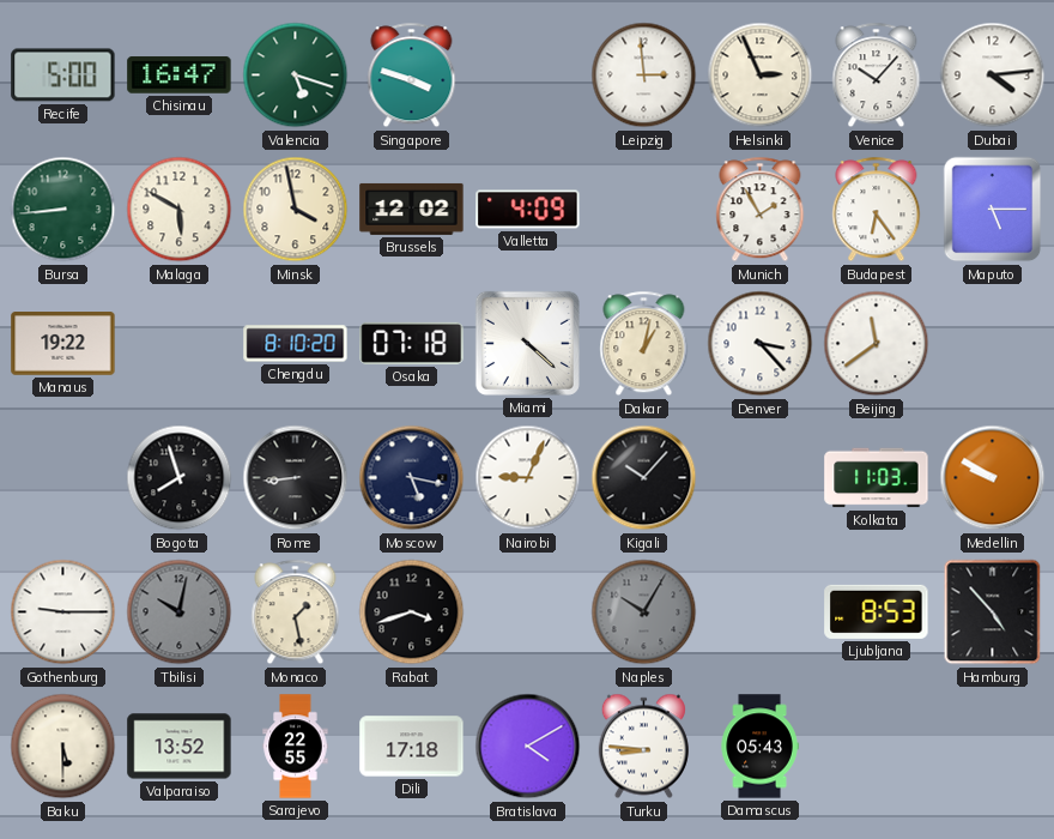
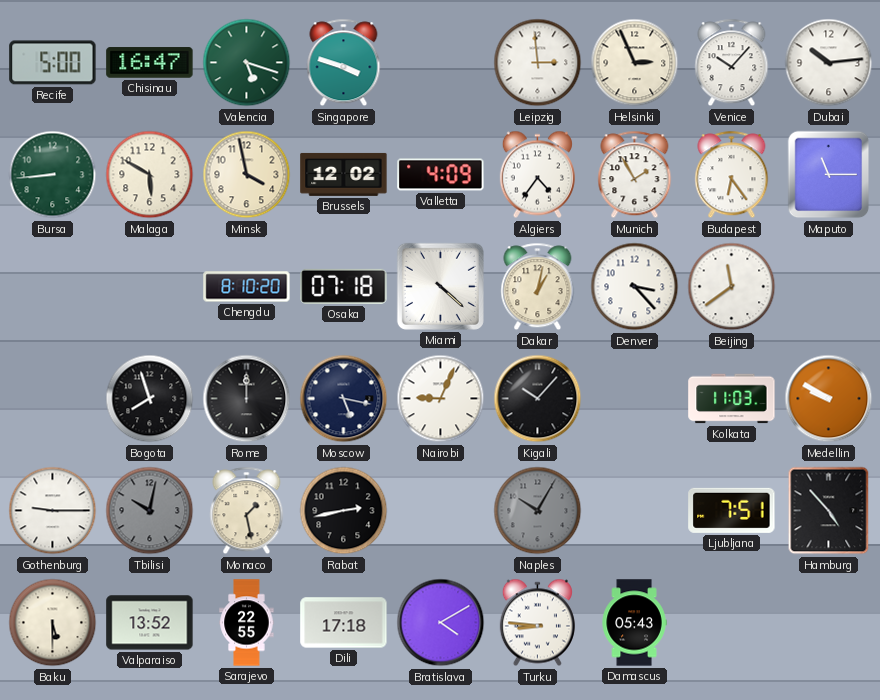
Dubai: 4:14 -> 10:14
Algiers: none -> 4:36
Maputo: 5:15 -> 11:15
Manaus: 19:22 -> none
Rome: 8:44 -> 12:00
Rabat: 3:42 -> 2:43
Ljubljana: 8:53 -> 7:51
